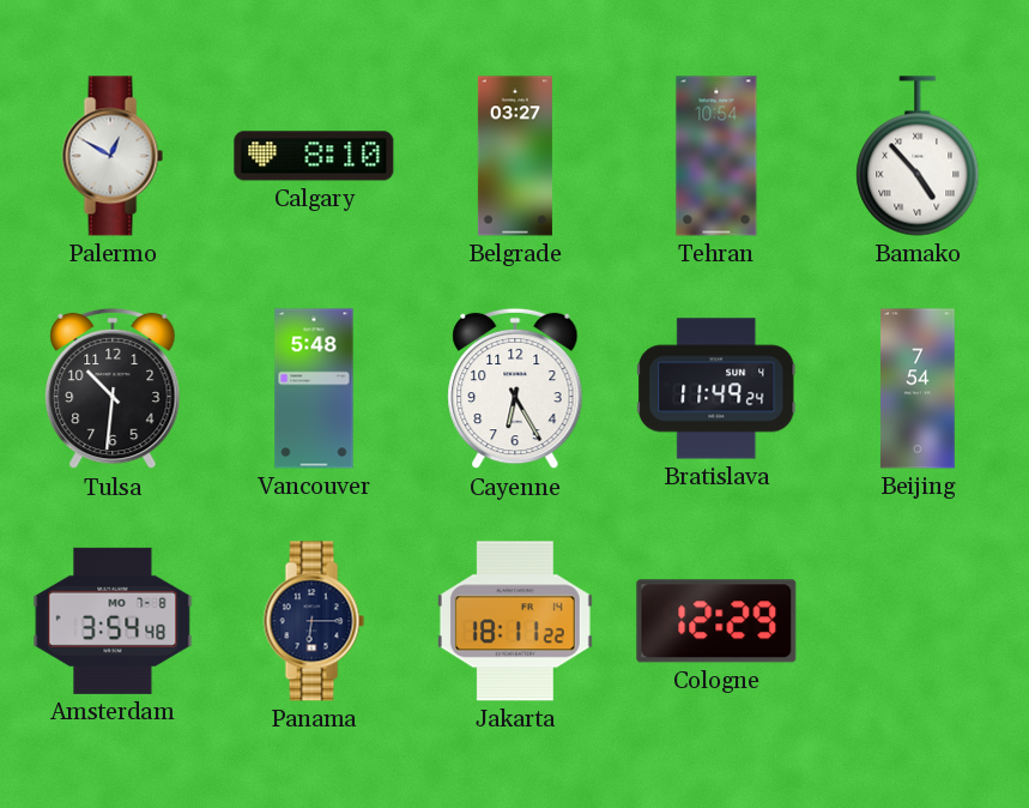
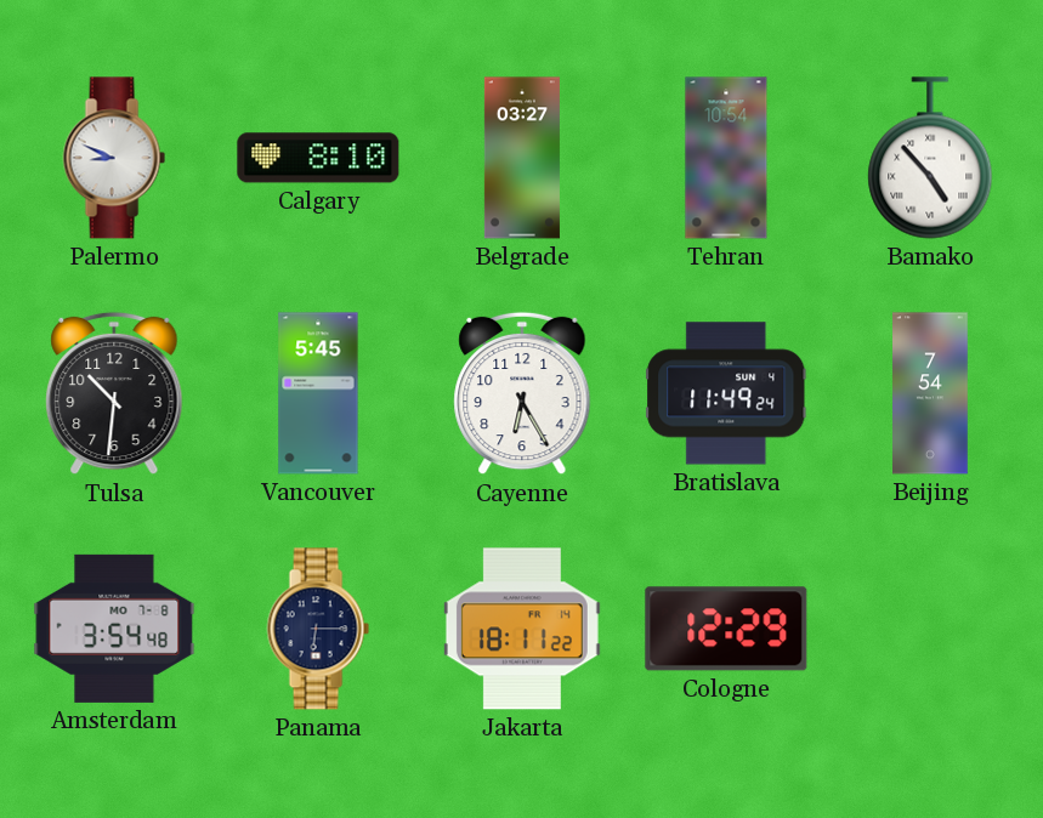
Palermo: 12:50 -> 8:49
Vancouver: 5:48 -> 5:45
